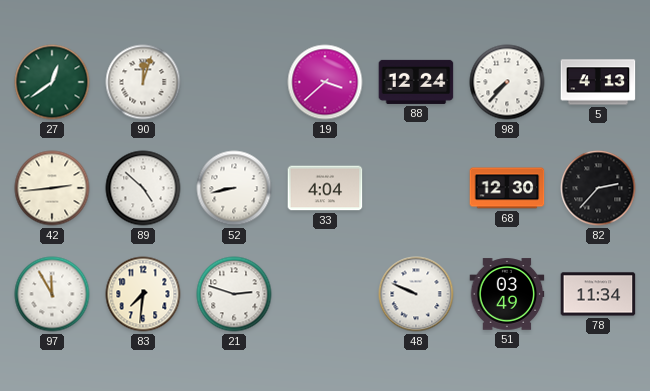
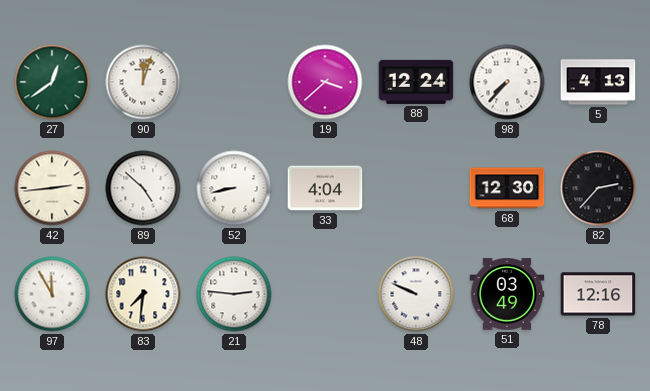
21: 2:48 -> 2:46
78: 11:34 -> 12:16
